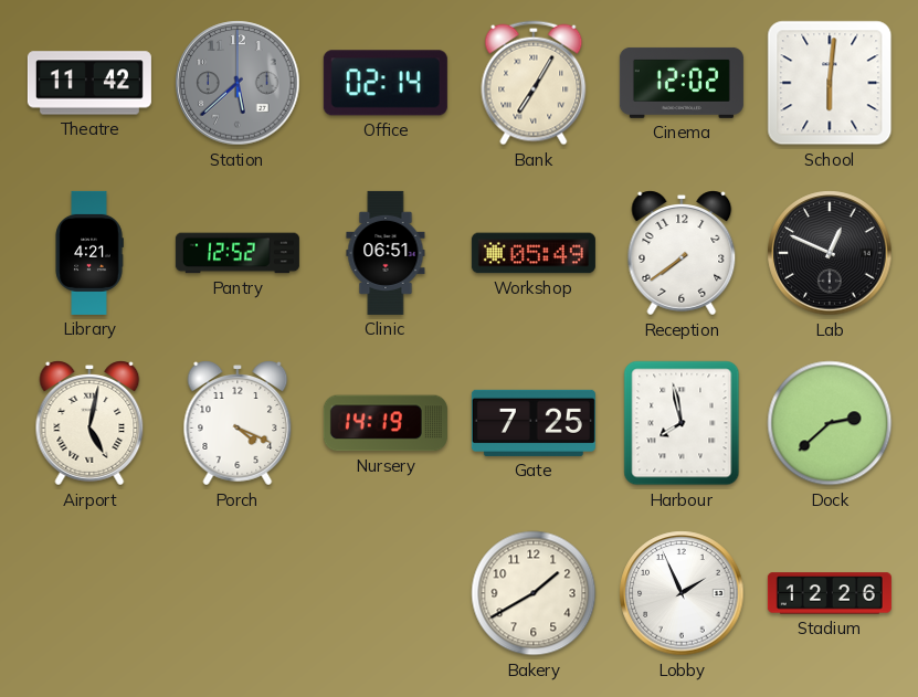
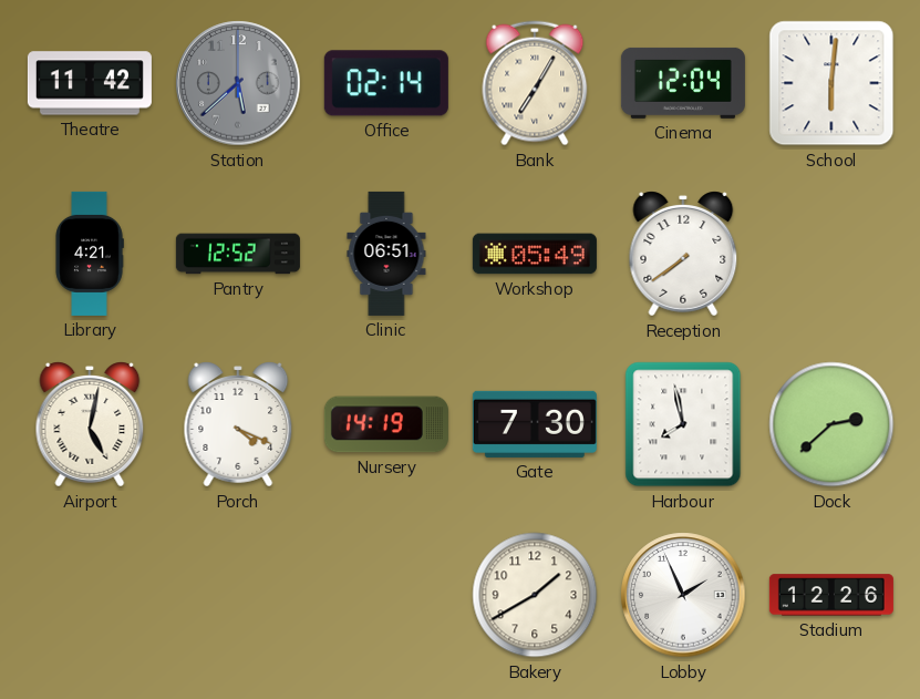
Cinema: 12:02 -> 12:04
Lab: 12:49 -> none
Gate: 7:25 -> 7:30
